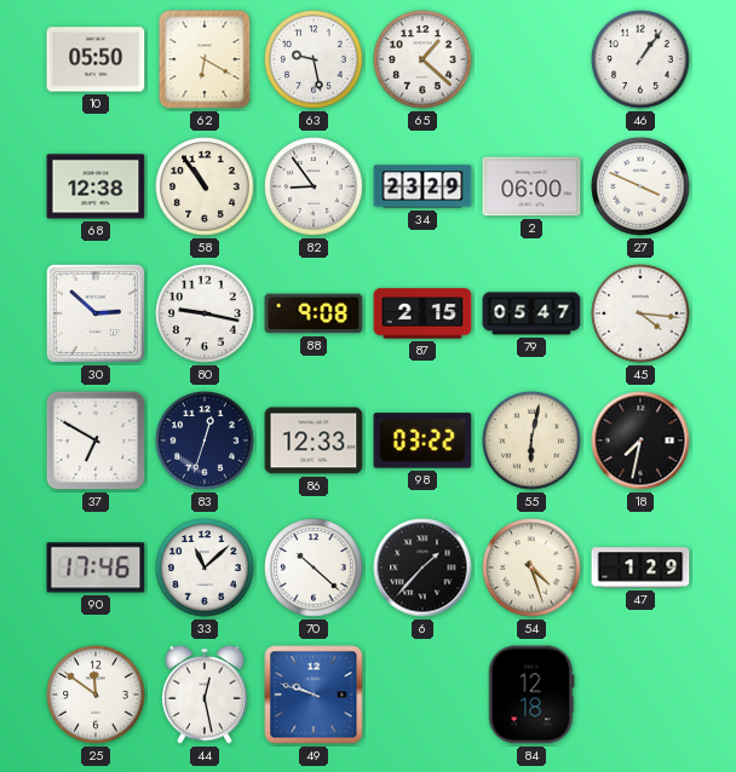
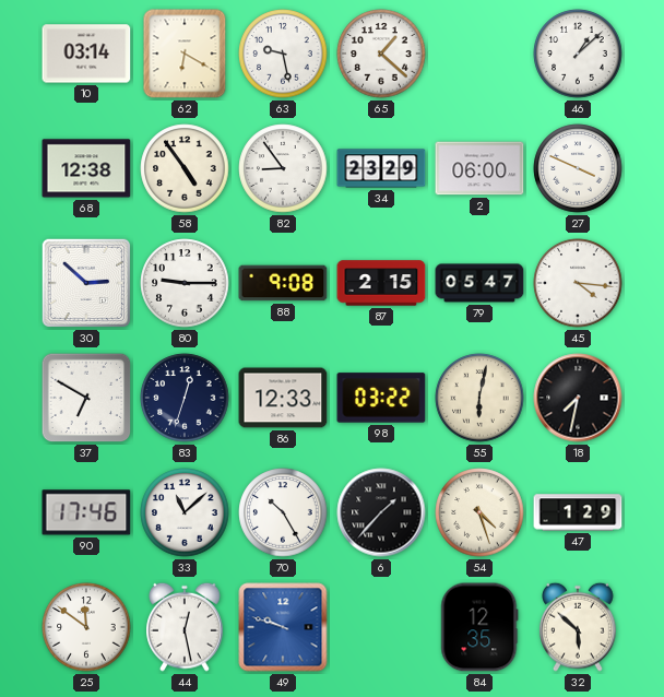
10: 05:50 -> 03:14
46: 1:06 -> 1:08
58: 10:54 -> 4:54
80: 9:17 -> 9:15
70: 10:22 -> 10:25
84: 12:18 -> 12:35
32: none -> 5:52
